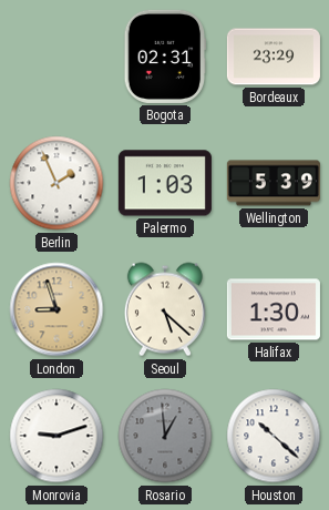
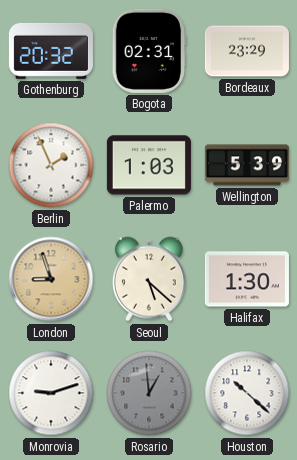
Gothenburg: none -> 20:32
